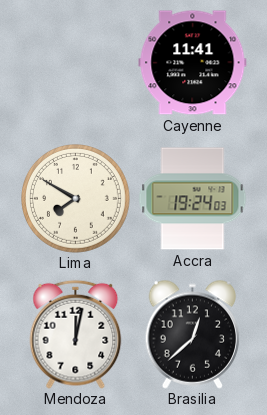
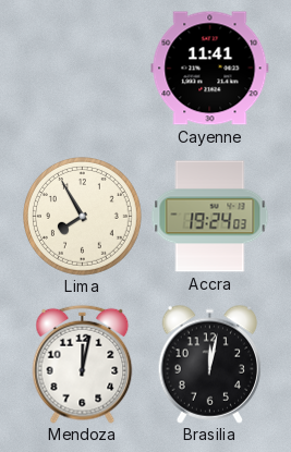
Lima: 7:50 -> 7:55
Brasilia: 12:38 -> 12:02
